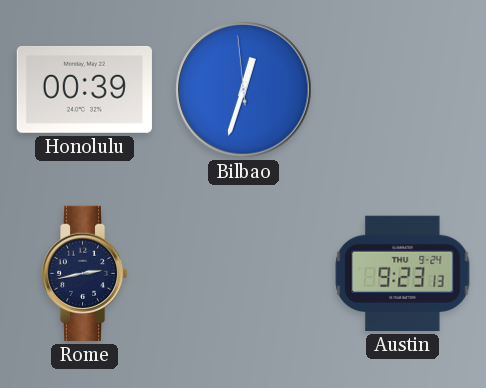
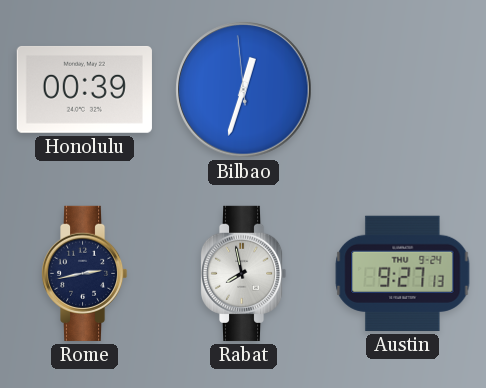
Rabat: none -> 7:58
Austin: 9:23 -> 9:27
